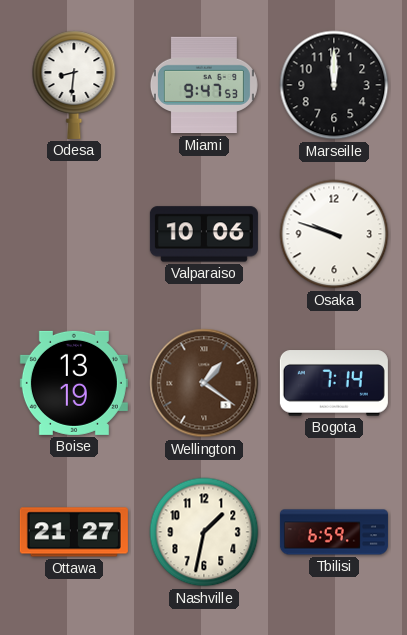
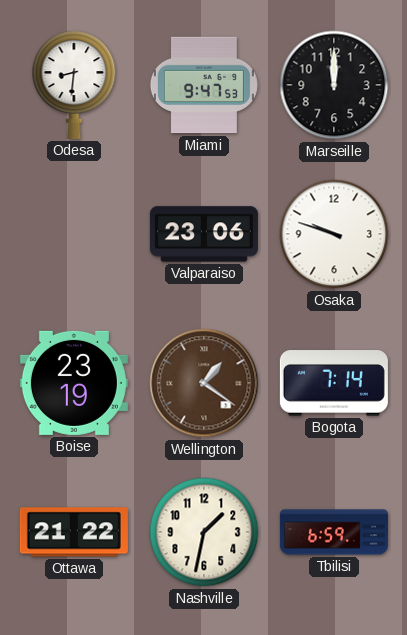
Valparaiso: 10:06 -> 23:06
Boise: 13:19 -> 23:19
Ottawa: 21:27 -> 21:22
